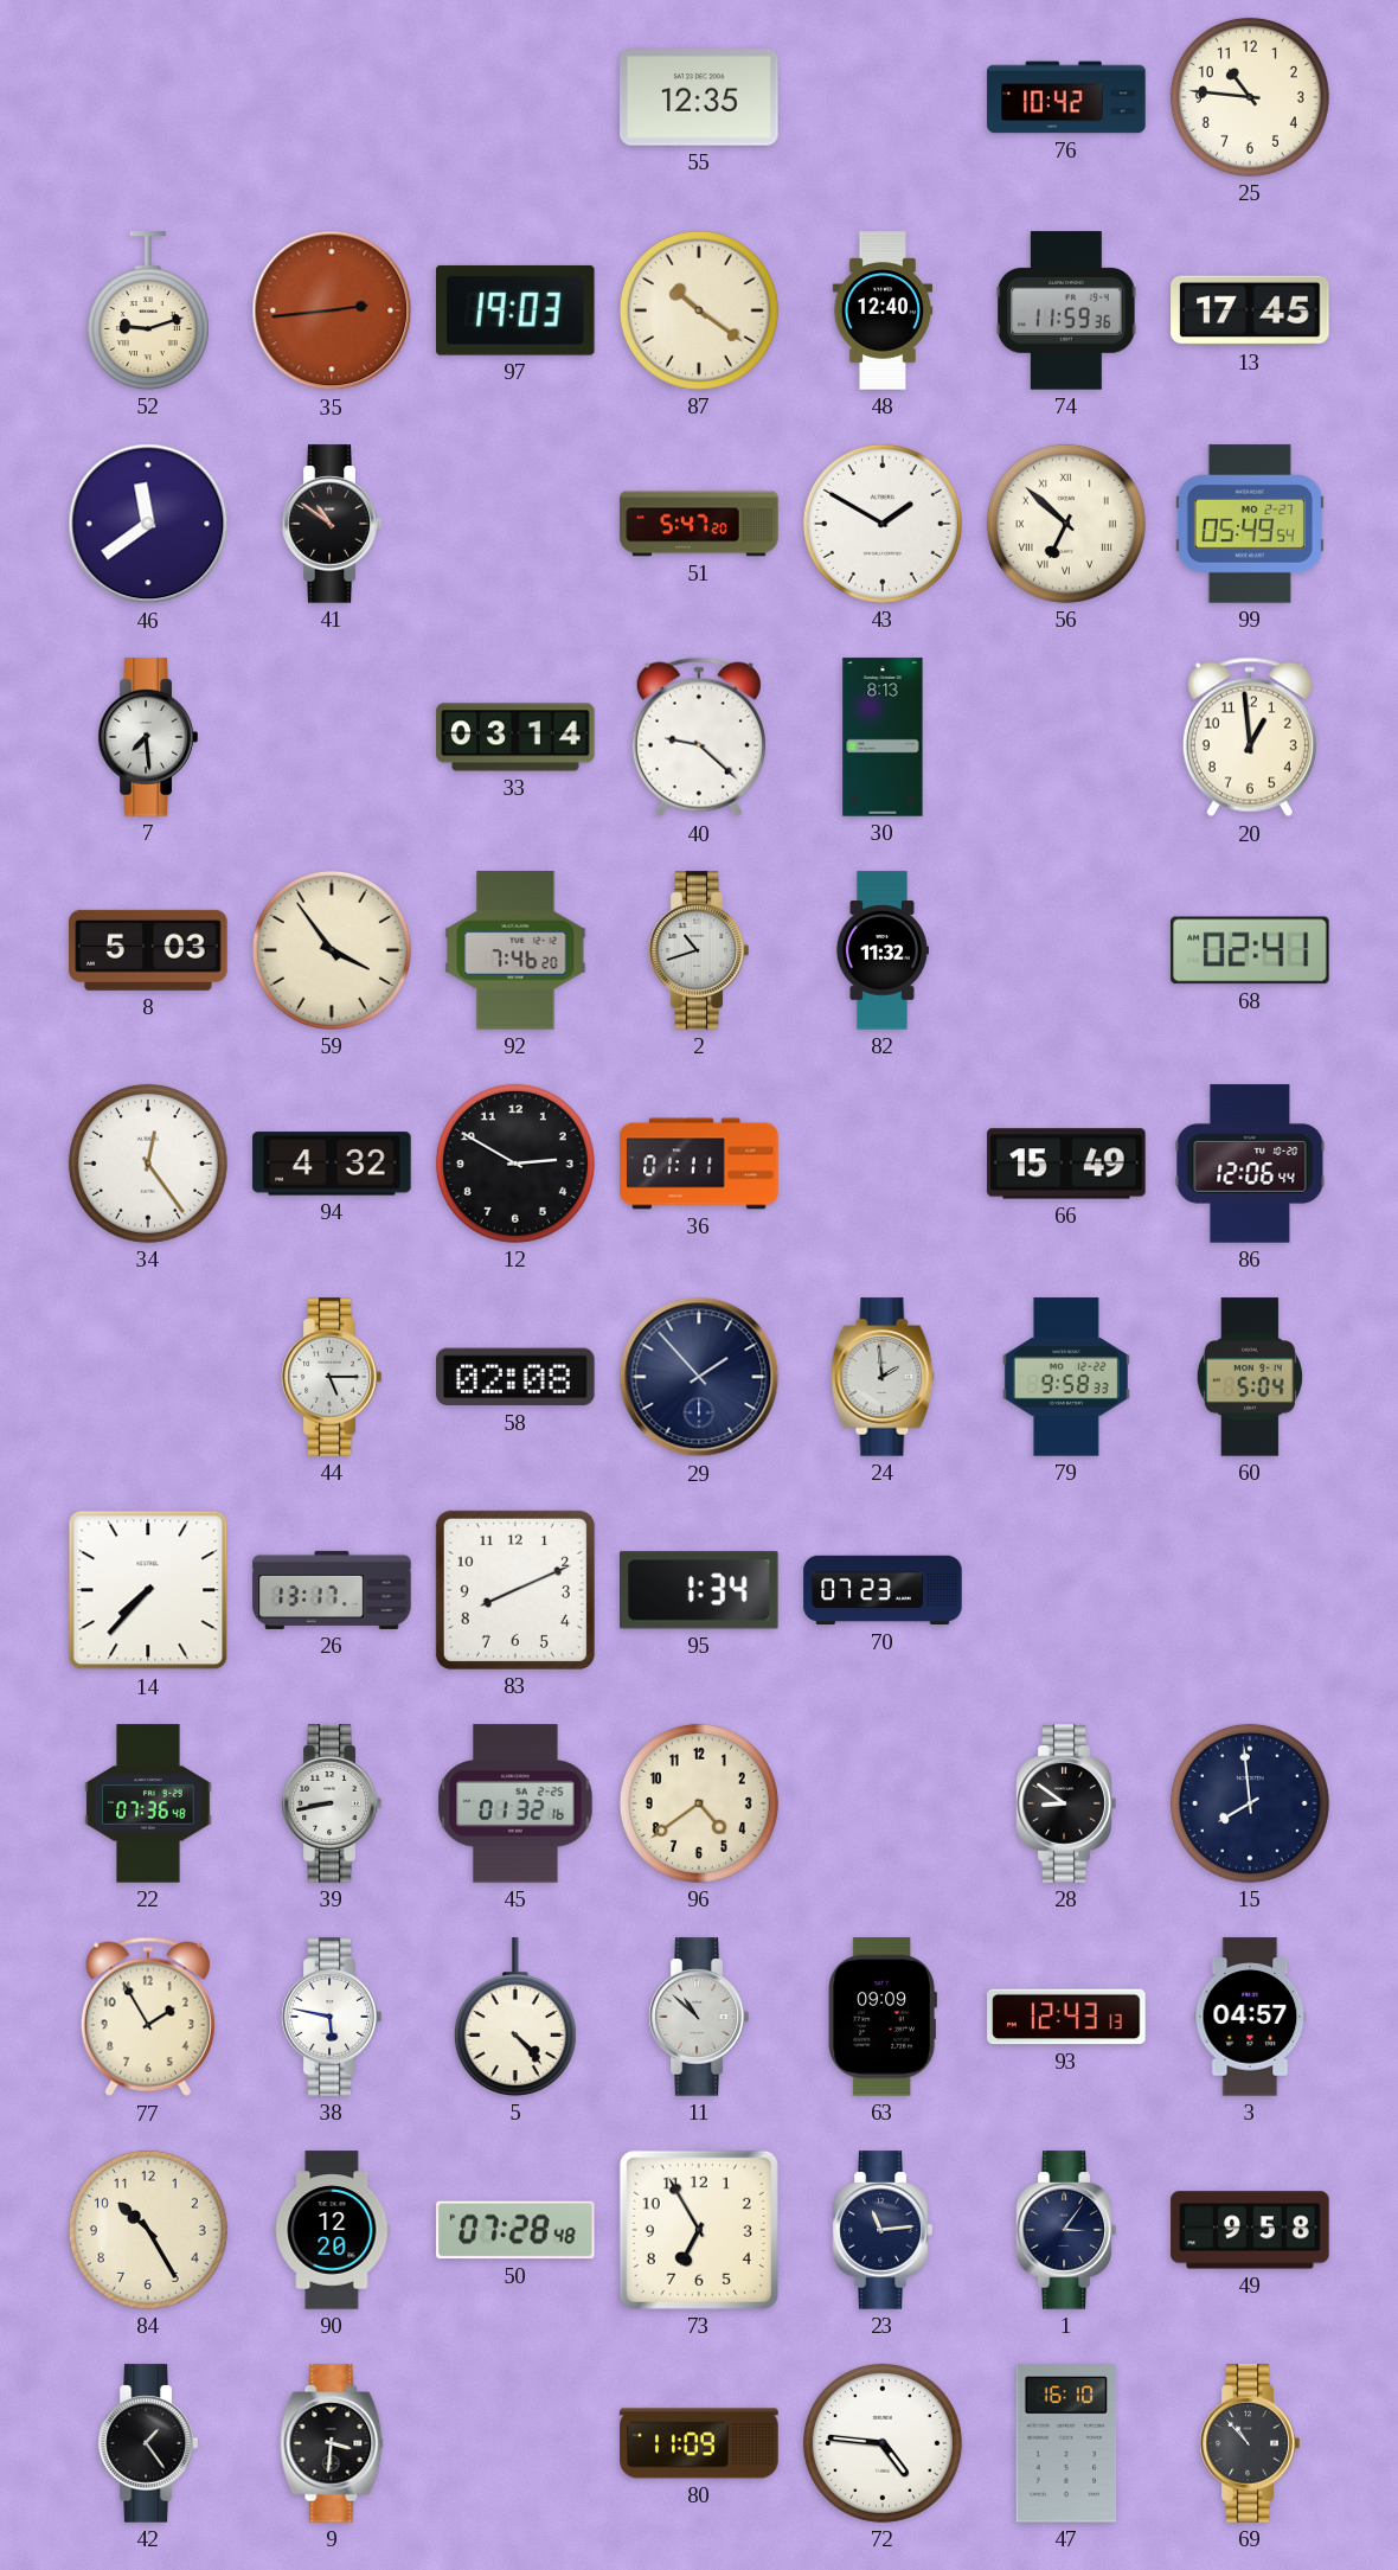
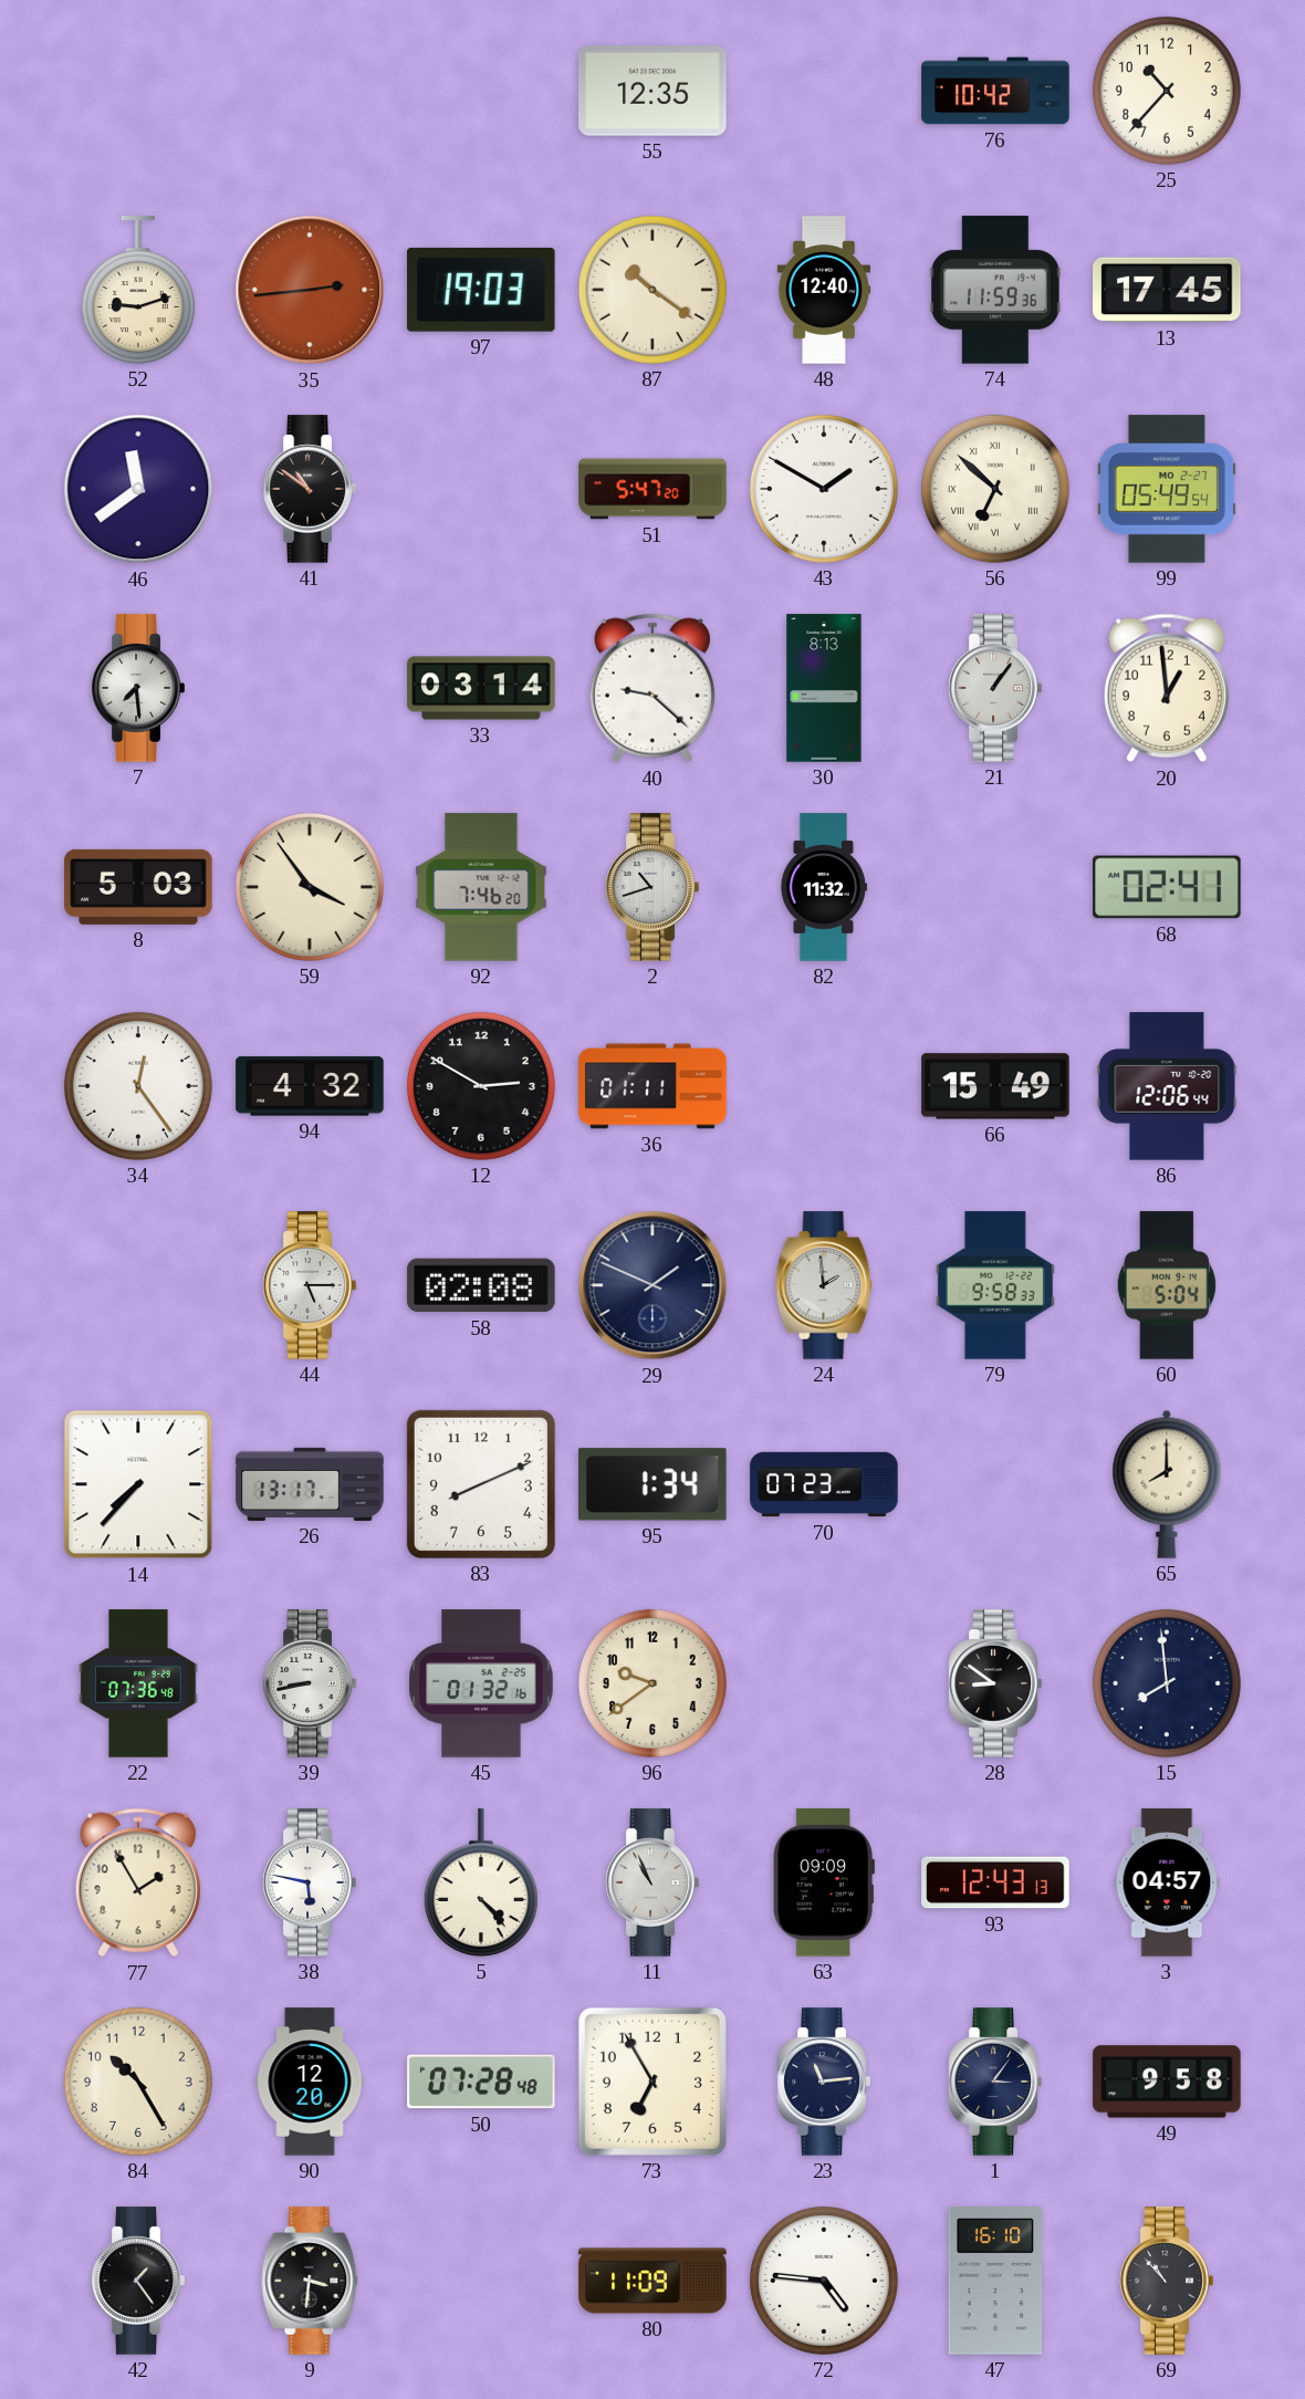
25: 10:46 -> 10:37
21: none -> 1:06
29: 1:53 -> 1:49
65: none -> 8:00
96: 4:39 -> 9:39
11: 10:52 -> 10:56
